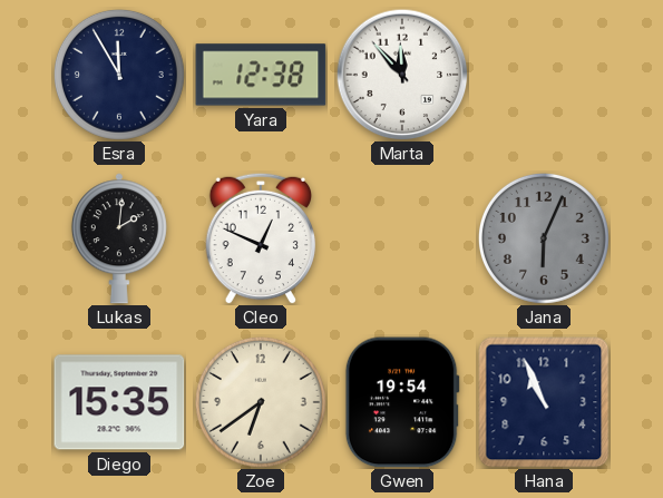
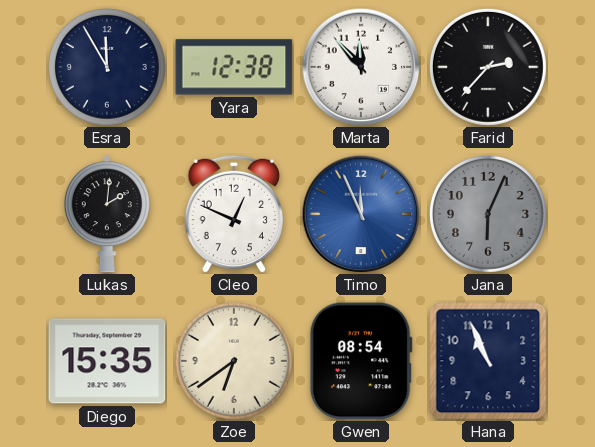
Farid: none -> 2:37
Timo: none -> 11:56
Gwen: 19:54 -> 08:54
